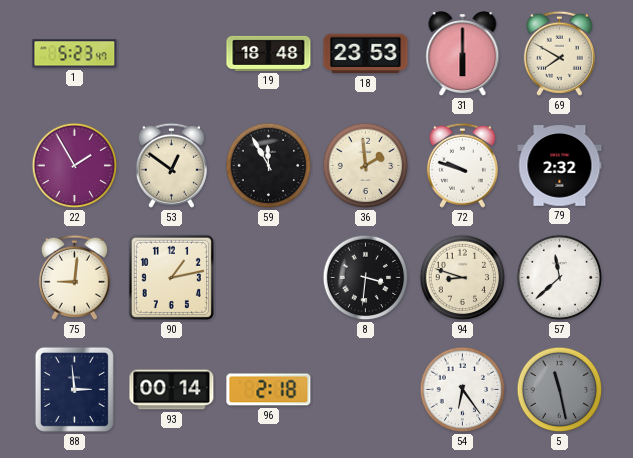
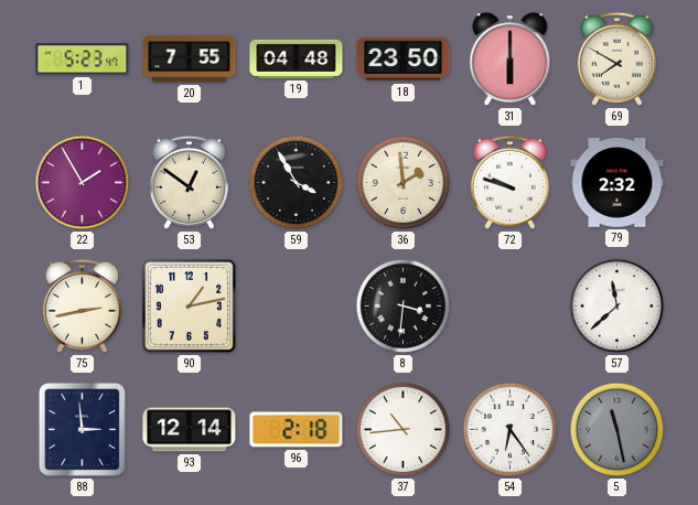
20: none -> 7:55
19: 18:48 -> 04:48
18: 23:53 -> 23:50
59: 11:55 -> 3:55
75: 9:01 -> 2:43
94: 8:48 -> none
93: 00:14 -> 12:14
37: none -> 10:44
